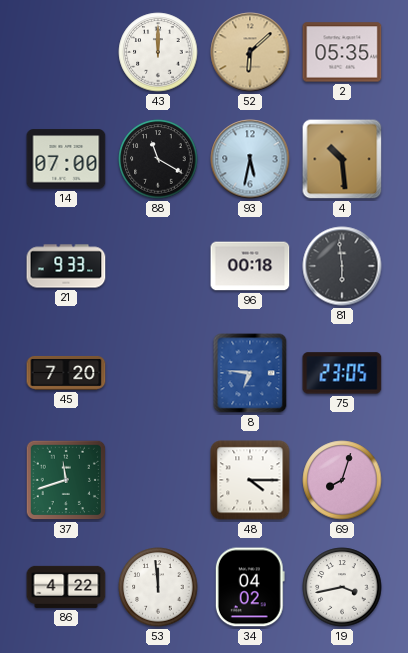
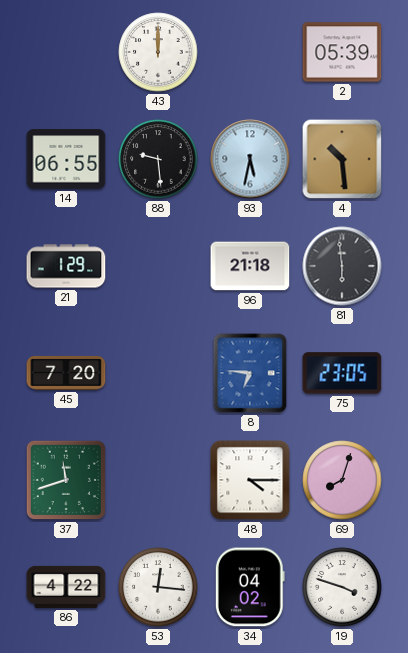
52: 6:08 -> none
2: 05:35 -> 05:39
14: 07:00 -> 06:55
88: 11:20 -> 9:29
21: 9:33 -> 1:29
96: 00:18 -> 21:18
53: 11:59 -> 12:16
19: 3:43 -> 3:48
